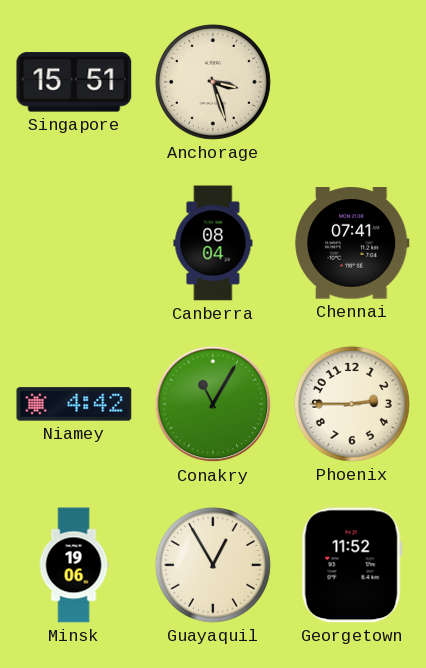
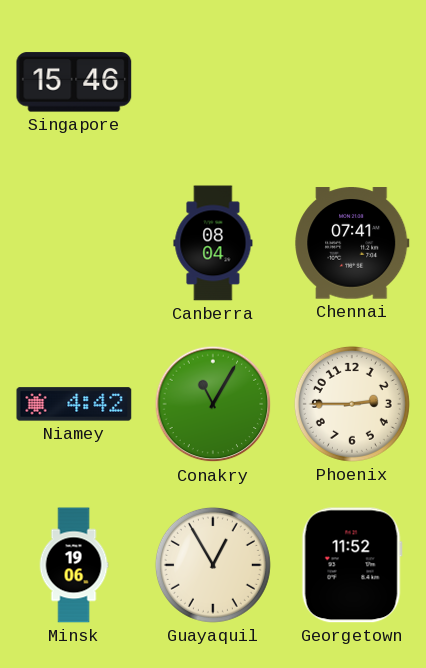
Singapore: 15:51 -> 15:46
Anchorage: 3:27 -> none
